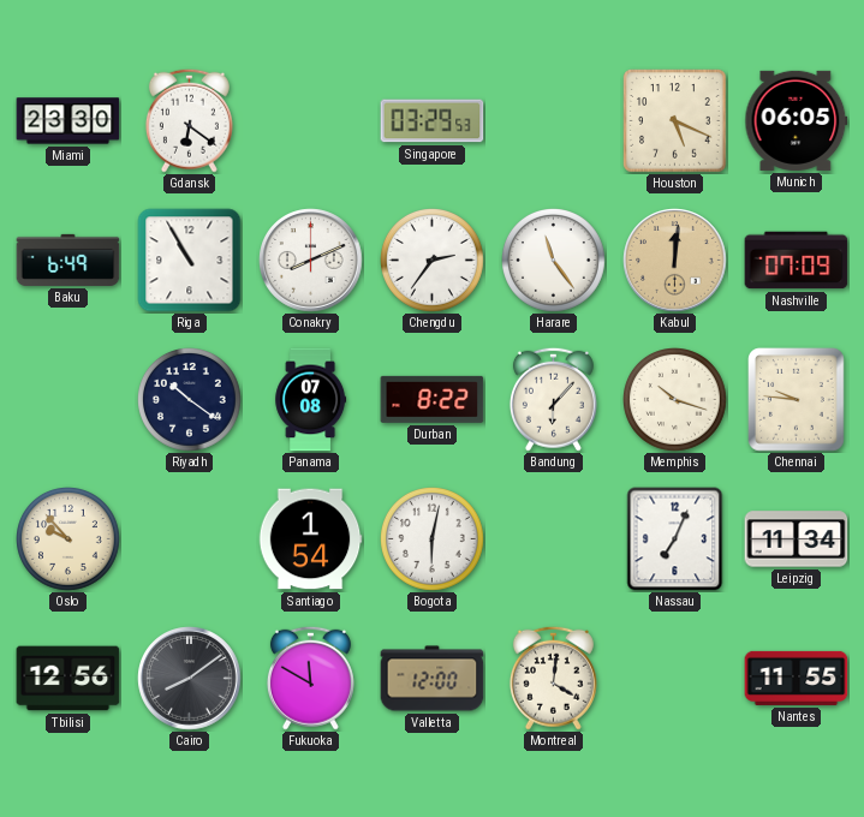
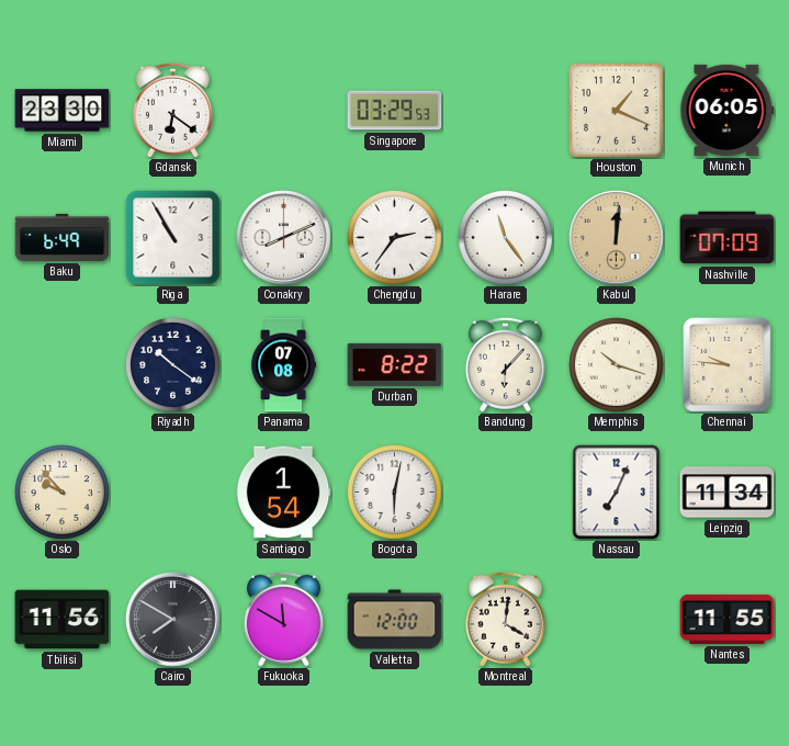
Houston: 5:19 -> 1:19
Tbilisi: 12:56 -> 11:56
Cairo: 8:09 -> 7:50
